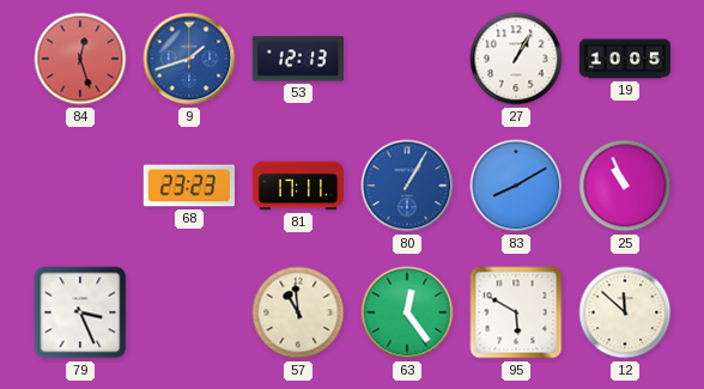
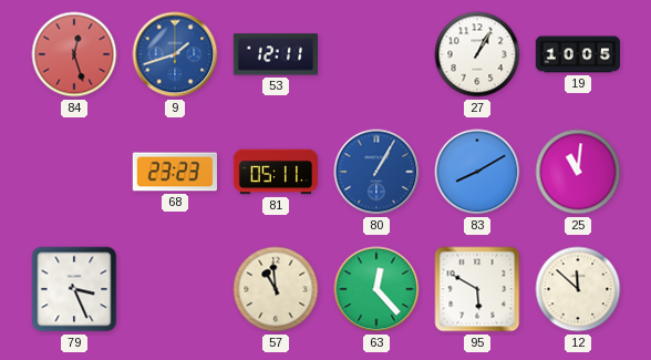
53: 12:13 -> 12:11
81: 17:11 -> 05:11
25: 10:56 -> 11:01
63: 12:24 -> 12:23
